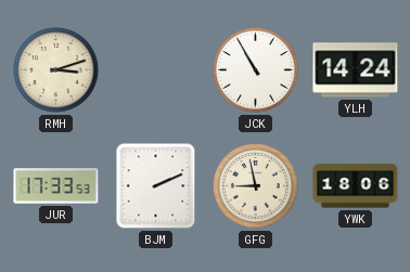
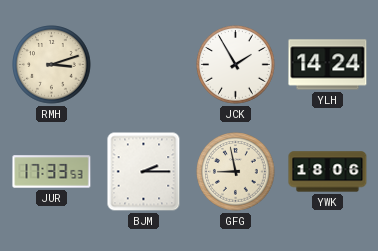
JCK: 10:55 -> 1:55
BJM: 2:11 -> 2:15
